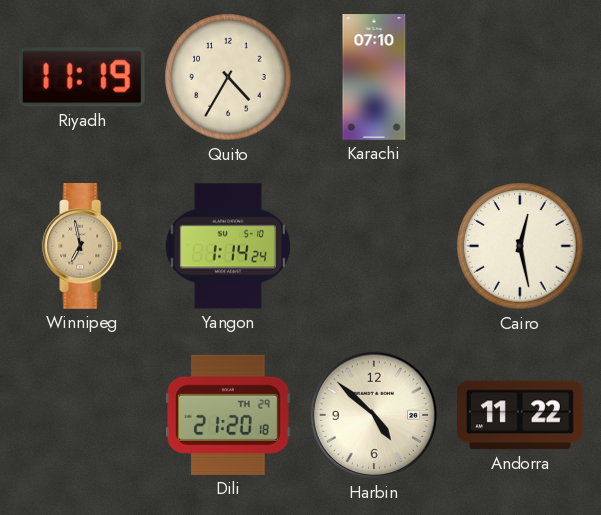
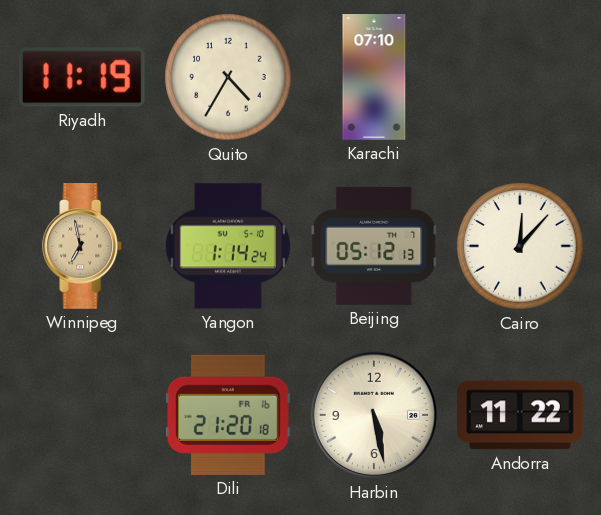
Beijing: none -> 05:12
Cairo: 12:28 -> 12:07
Dili date: TH 29 -> FR 16
Harbin: 4:52 -> 5:28
